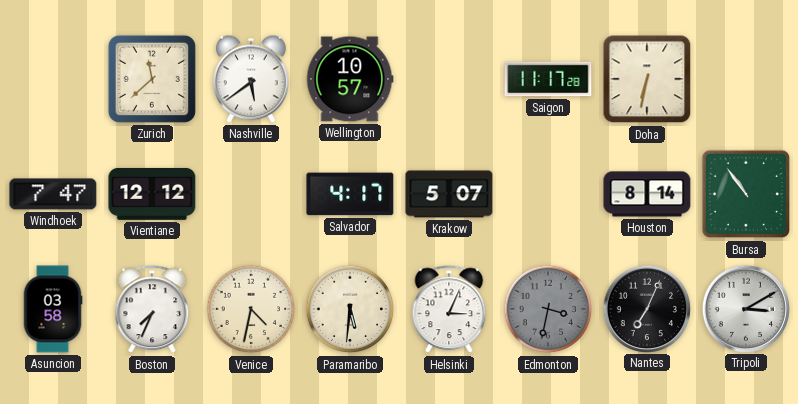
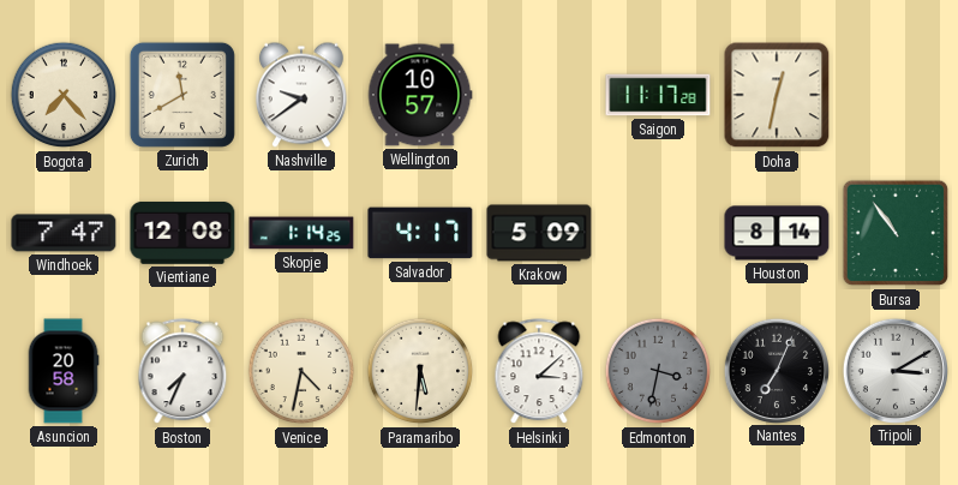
Bogota: none -> 7:23
Zurich: 11:38 -> 11:40
Nashville: 5:39 -> 9:39
Doha: 6:32 -> 12:32
Vientiane: 12:12 -> 12:08
Skopje: none -> 1:14
Krakow: 5:07 -> 5:09
Asuncion: 03:58 -> 20:58
Helsinki: 3:04 -> 3:08
